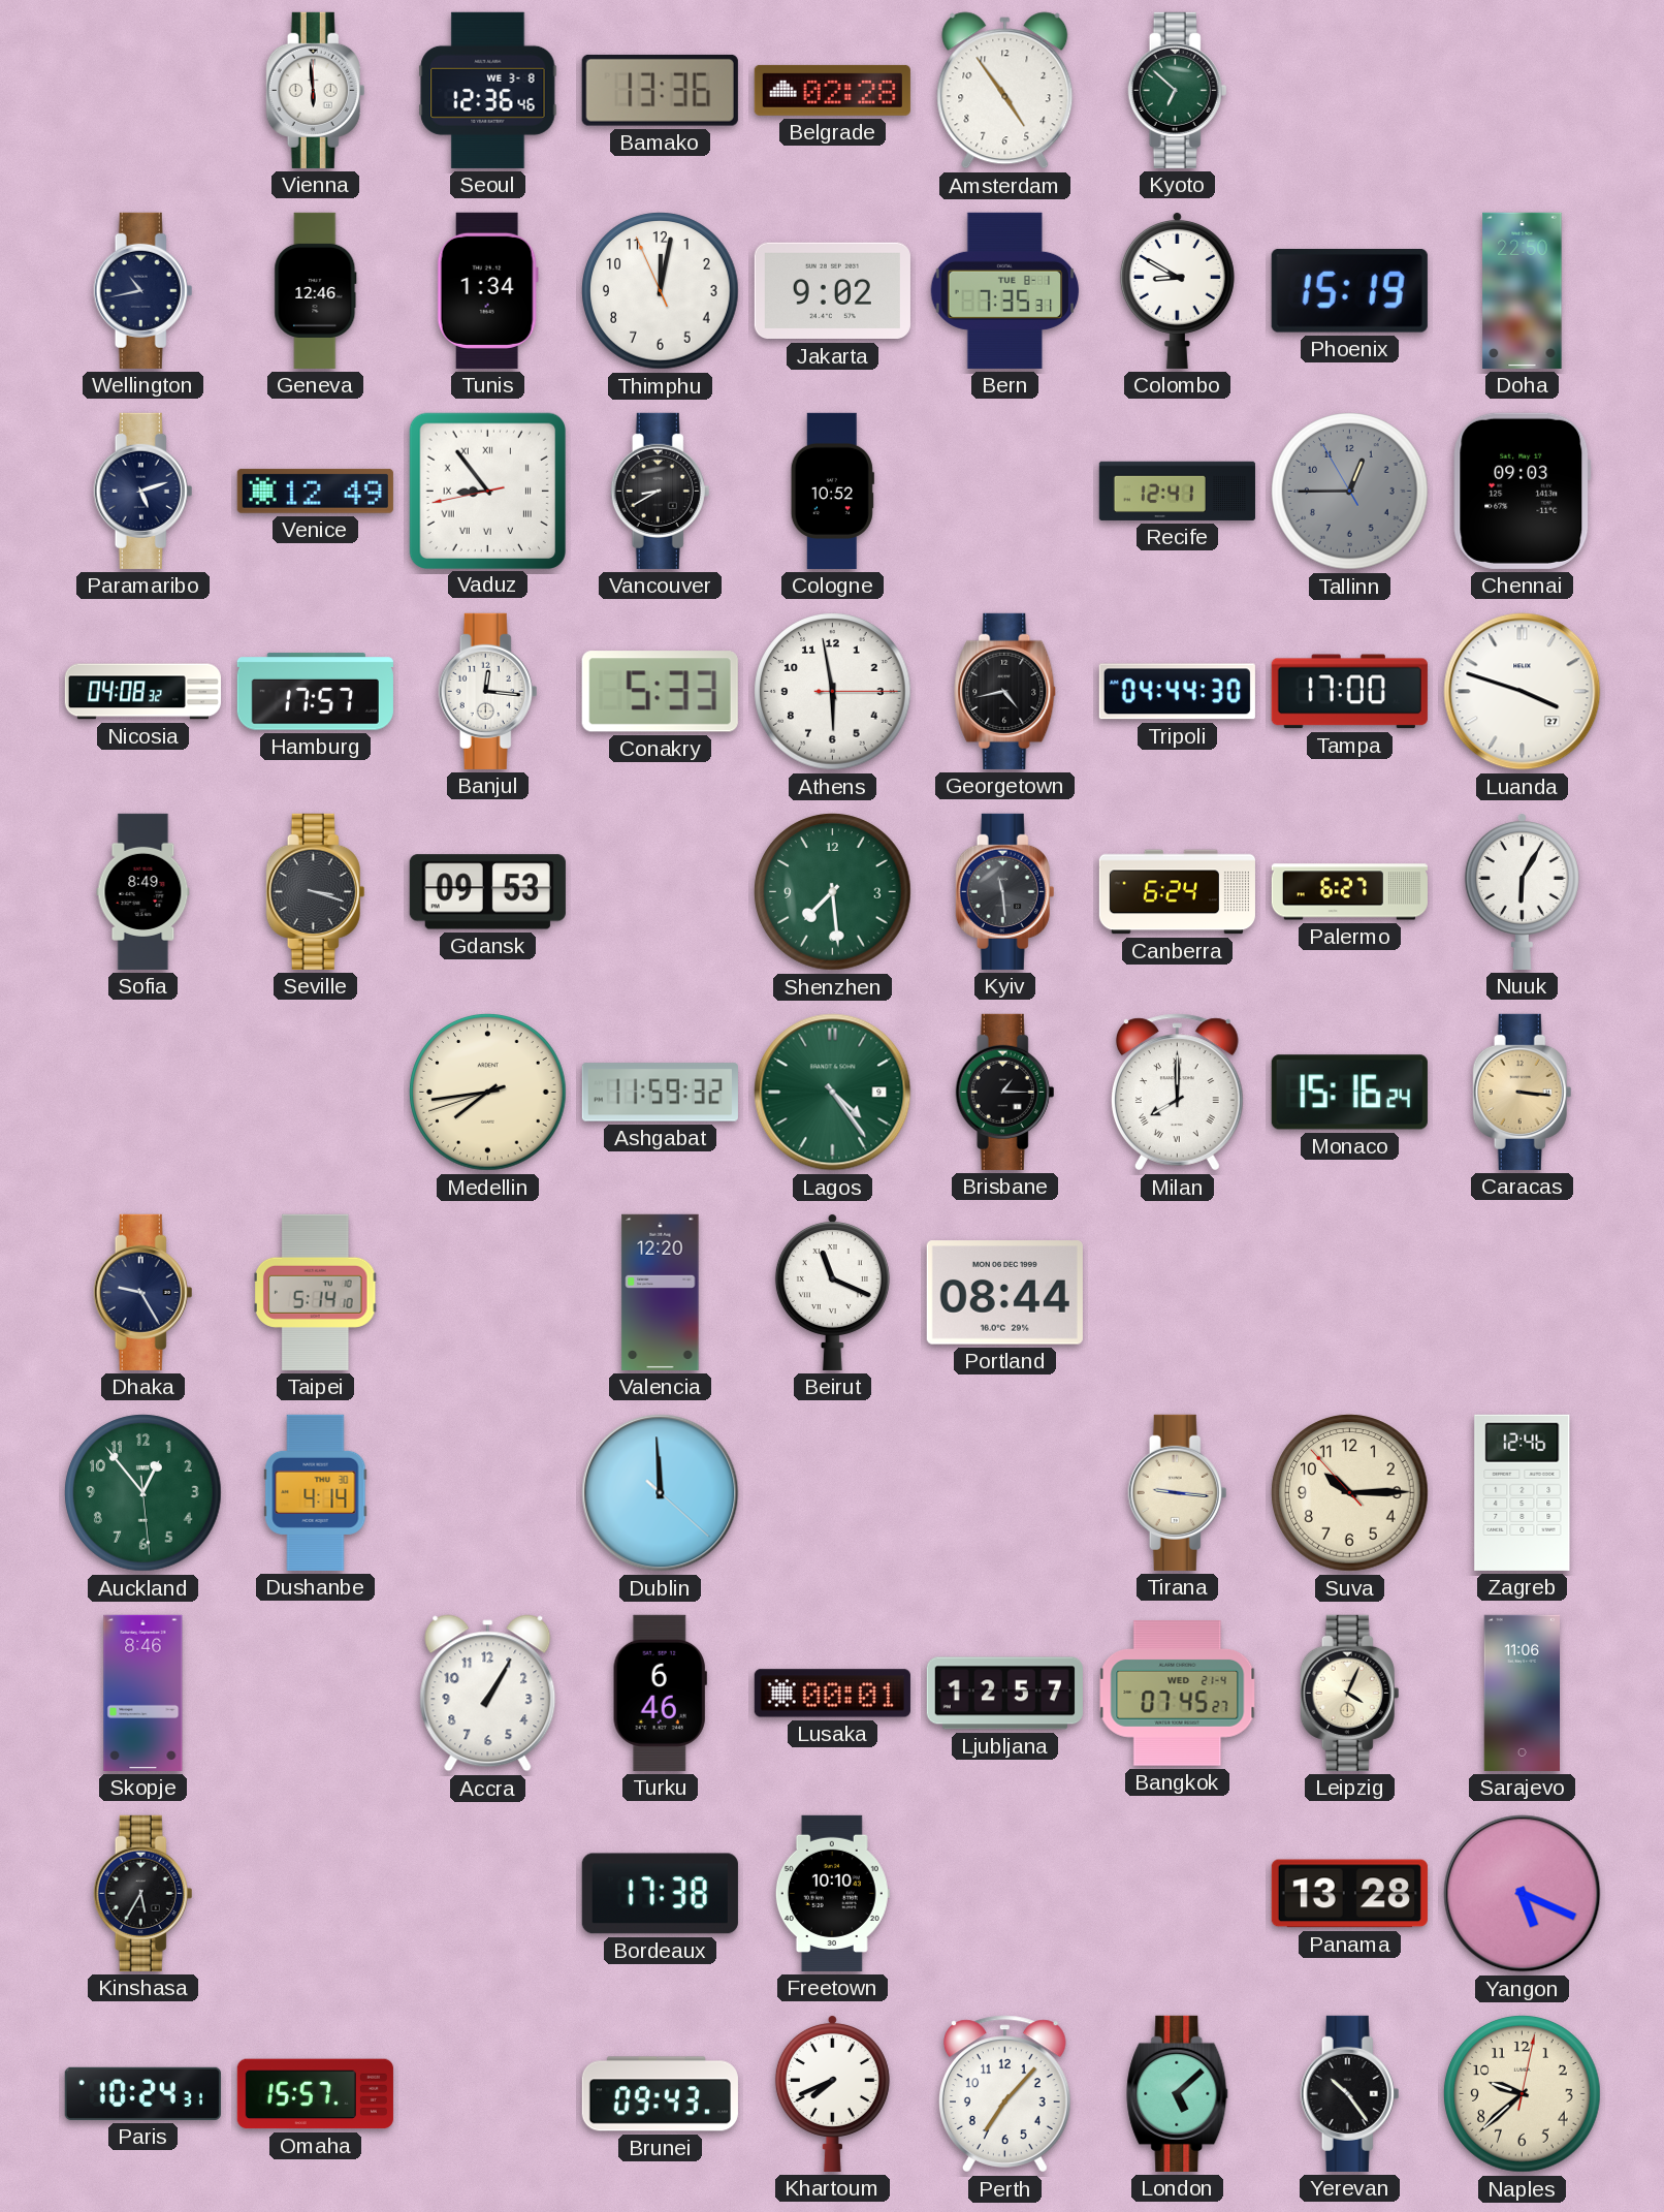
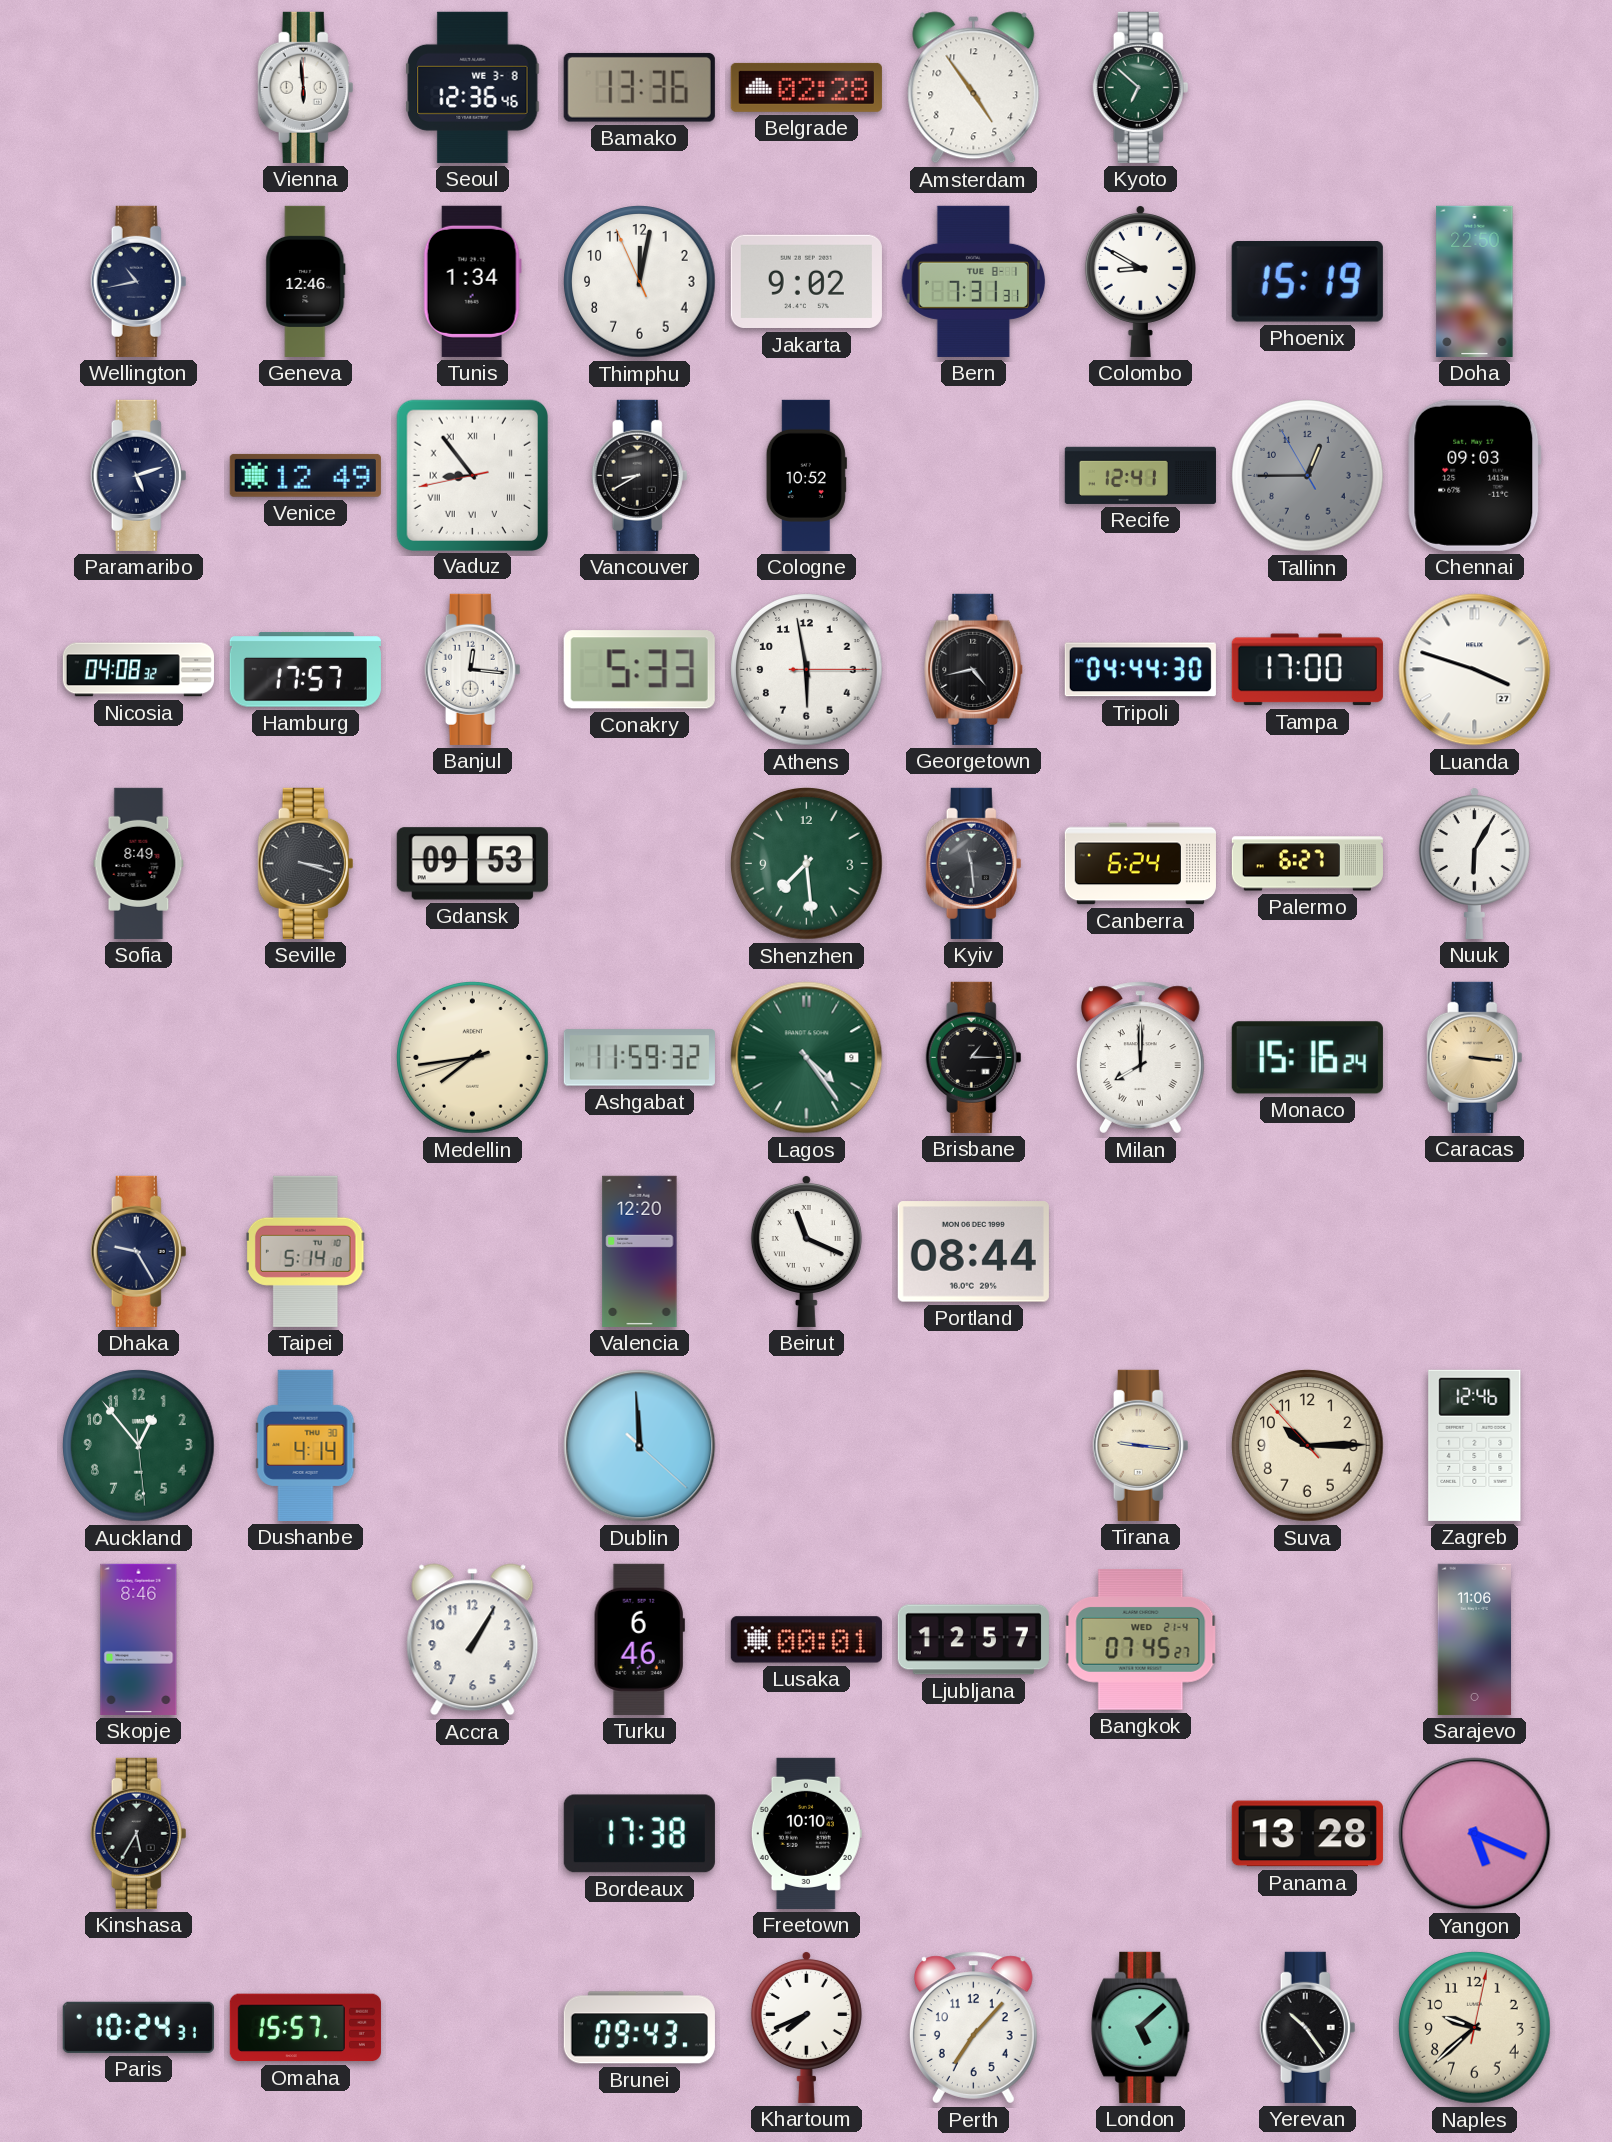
Bern: 7:35 -> 7:31
Leipzig: 4:04 -> none
